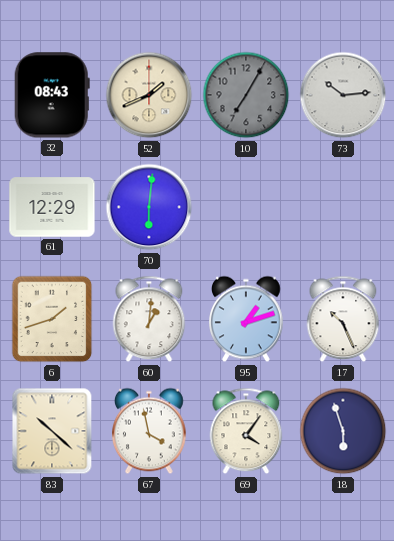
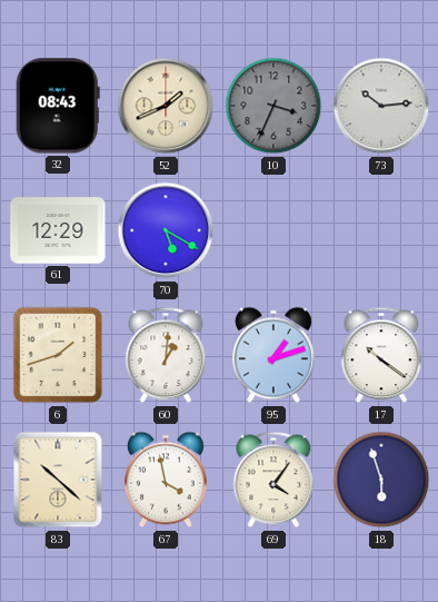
10: 7:05 -> 3:34
70: 6:01 -> 5:20
17: 10:26 -> 10:21
